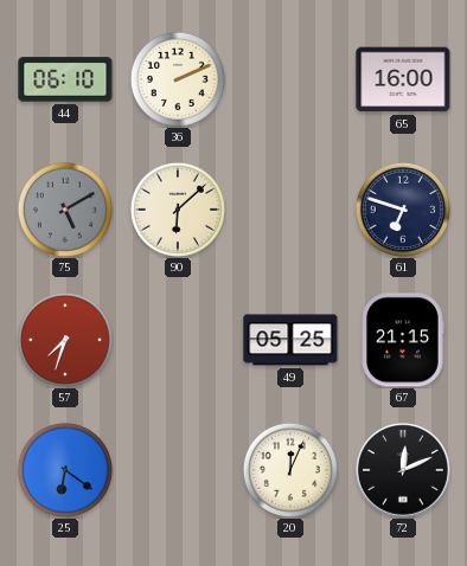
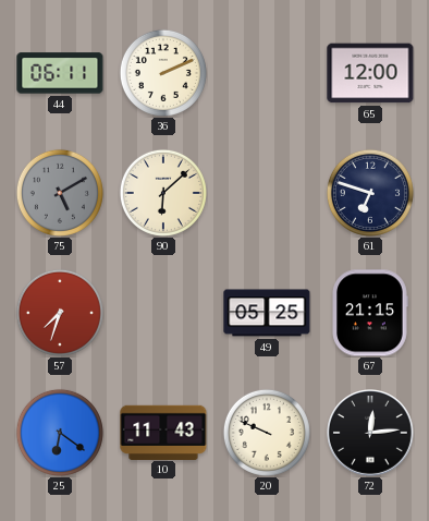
44: 06:10 -> 06:11
65: 16:00 -> 12:00
10: none -> 11:43
20: 12:04 -> 9:49
72: 12:11 -> 12:14
